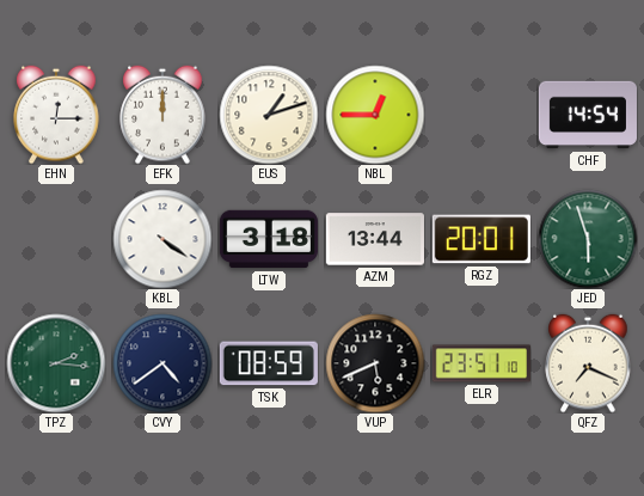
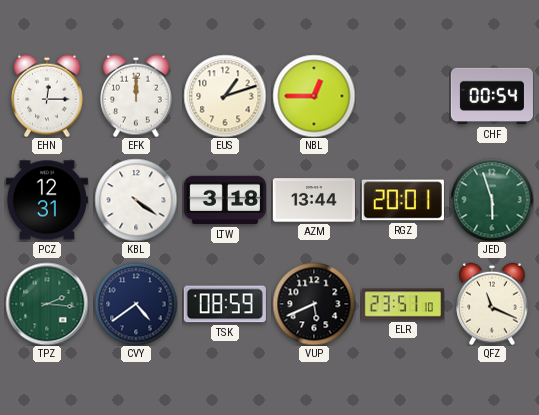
CHF: 14:54 -> 00:54
PCZ: none -> 12:31
QFZ: 7:19 -> 11:19
